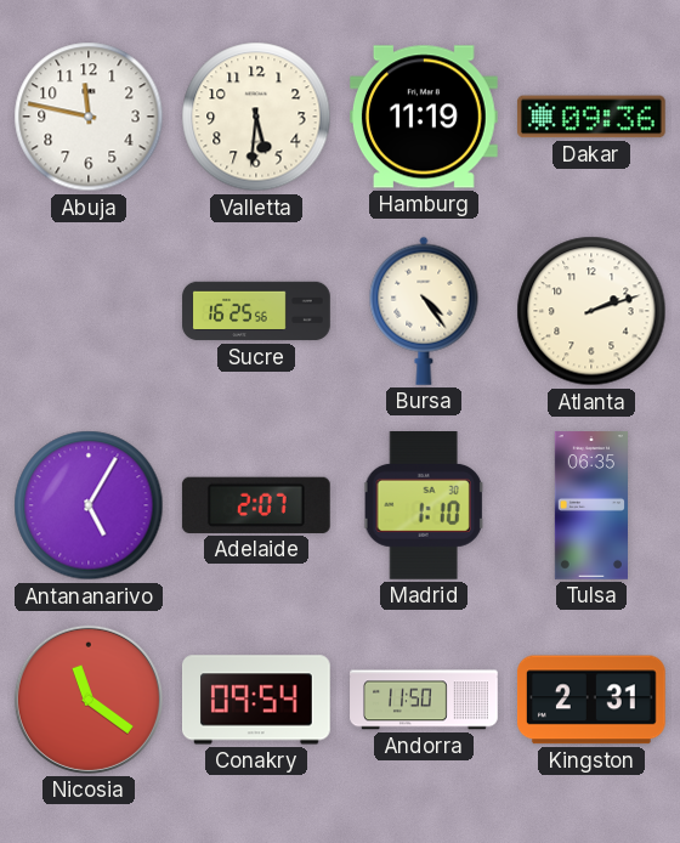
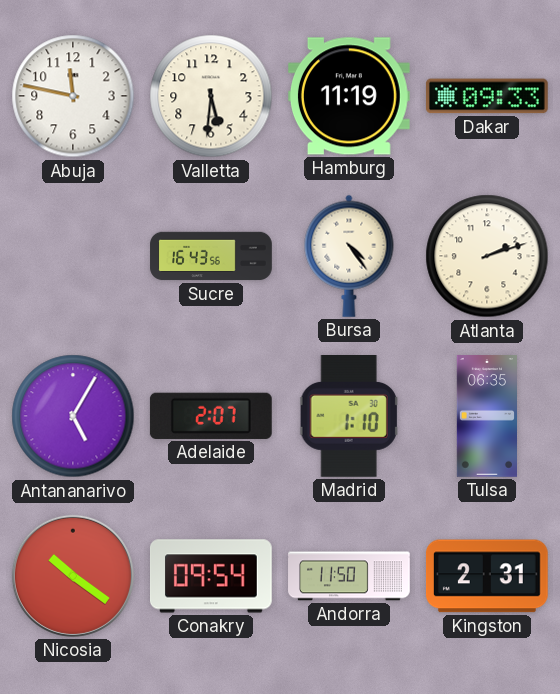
Dakar: 09:36 -> 09:33
Sucre: 16:25 -> 16:43
Nicosia: 11:21 -> 10:21
